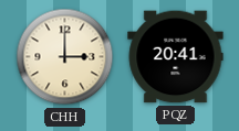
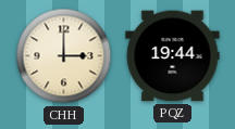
PQZ: 20:41 -> 19:44
